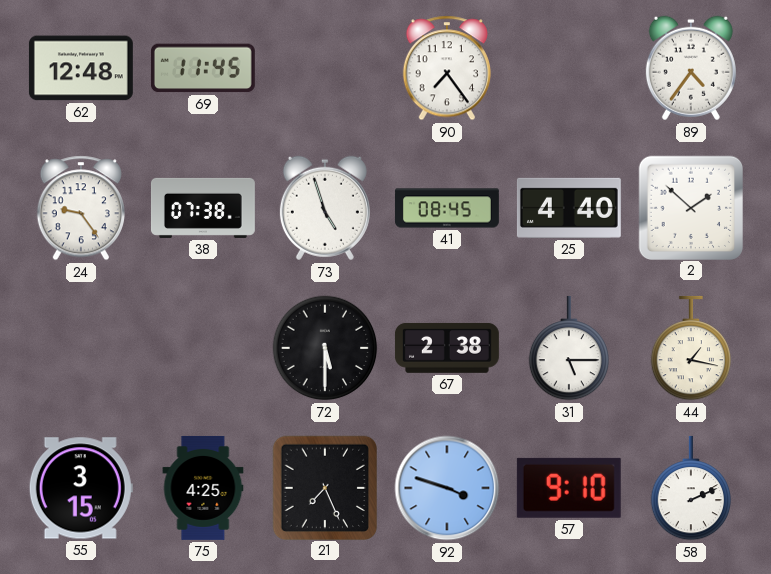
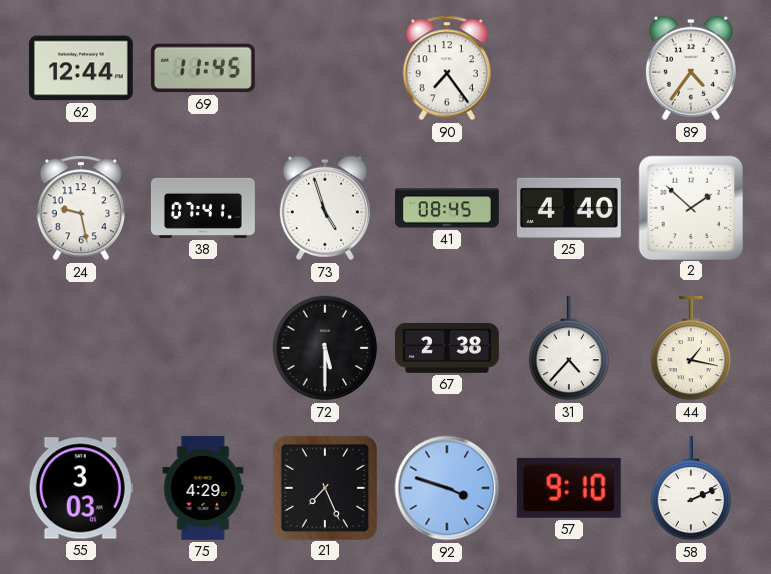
62: 12:48 -> 12:44
24: 9:24 -> 9:28
38: 07:38 -> 07:41
31: 5:15 -> 4:37
55: 3:15 -> 3:03
75: 4:25 -> 4:29
